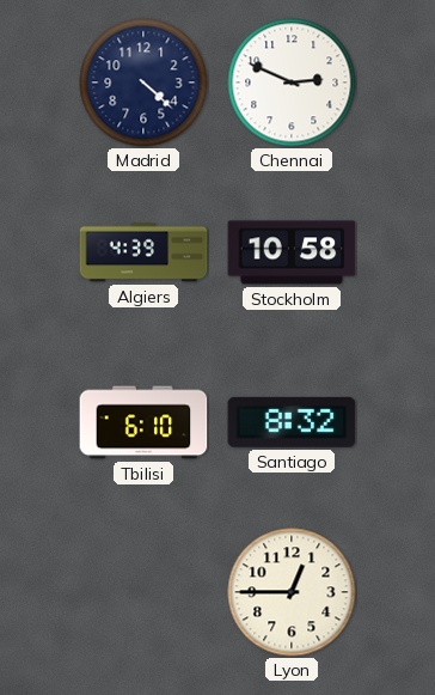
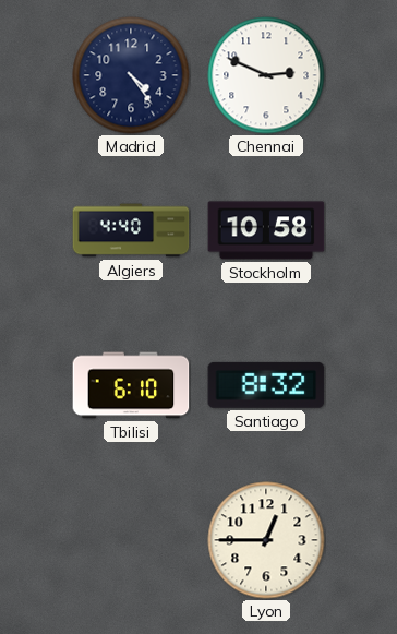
Madrid: 4:22 -> 4:24
Algiers: 4:39 -> 4:40
